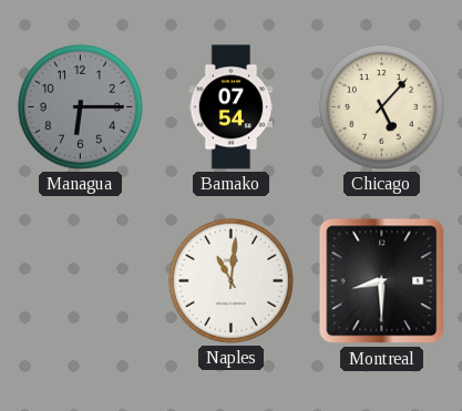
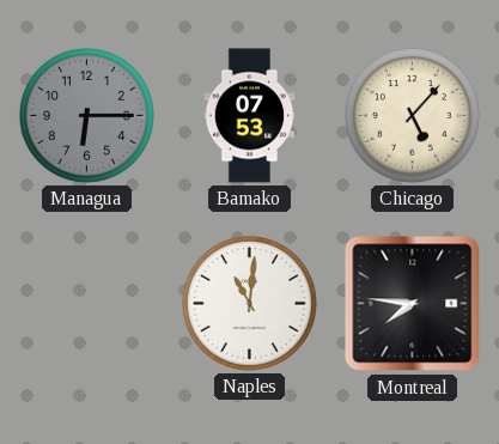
Bamako: 07:54 -> 07:53
Montreal: 8:30 -> 7:46
